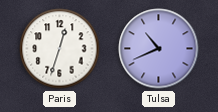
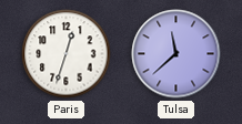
Tulsa: 10:41 -> 11:38
